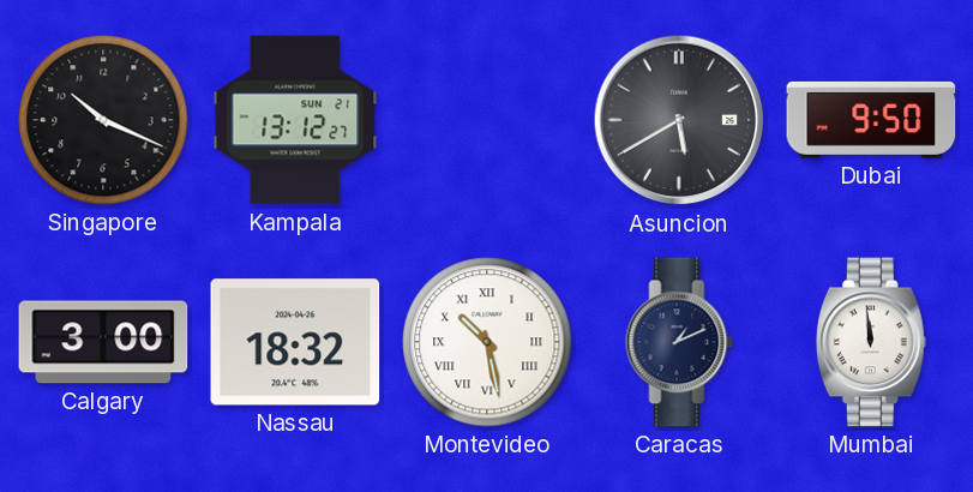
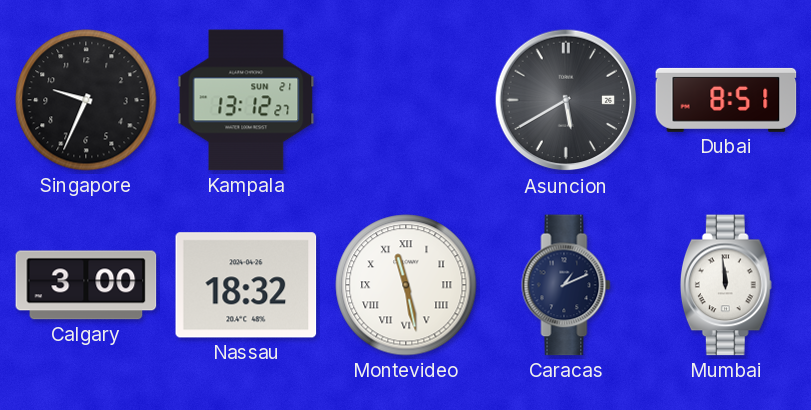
Singapore: 10:19 -> 9:34
Dubai: 9:50 -> 8:51
Montevideo: 10:28 -> 11:28
